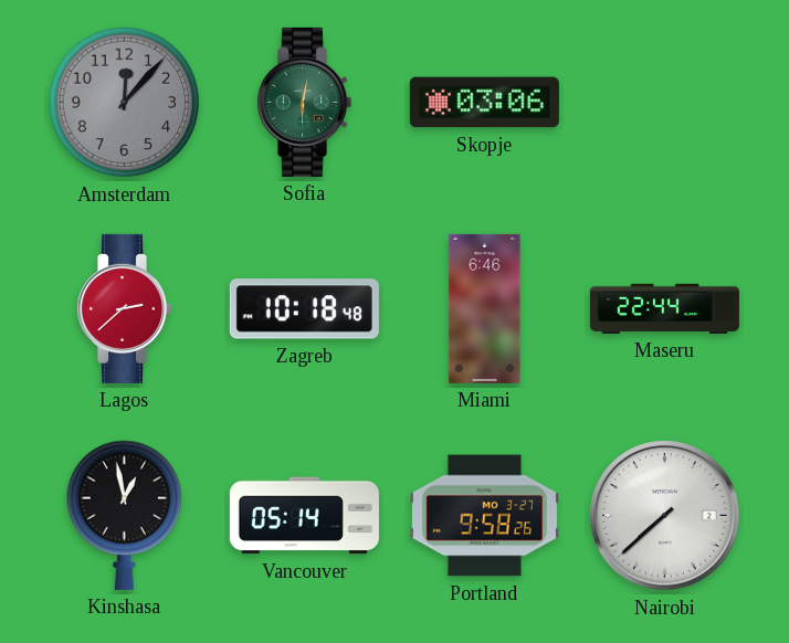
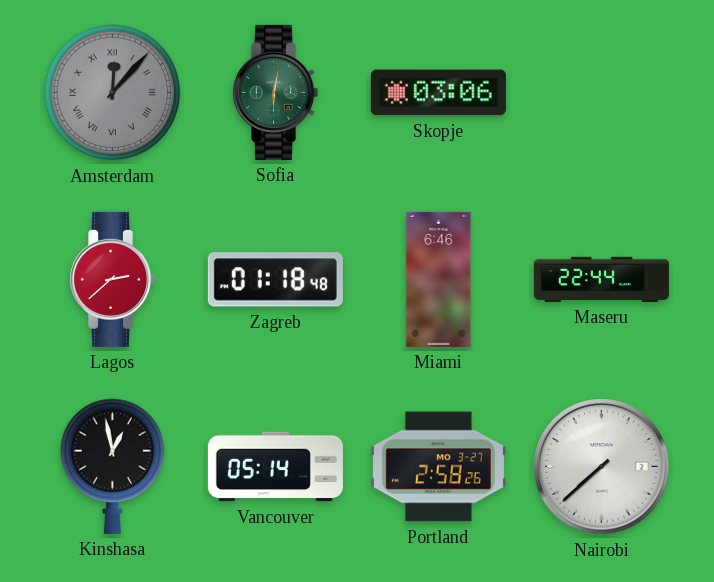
Amsterdam numerals: Arabic -> Roman
Zagreb: 10:18 -> 01:18
Portland: 9:58 -> 2:58
